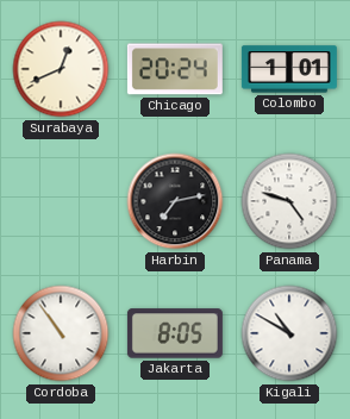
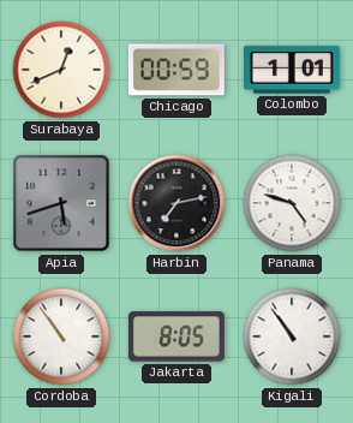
Chicago: 20:24 -> 00:59
Apia: none -> 5:42
Kigali: 10:50 -> 10:54
